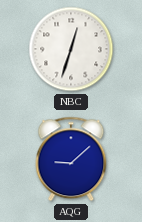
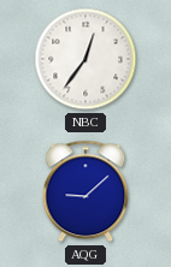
NBC: 12:33 -> 12:36
